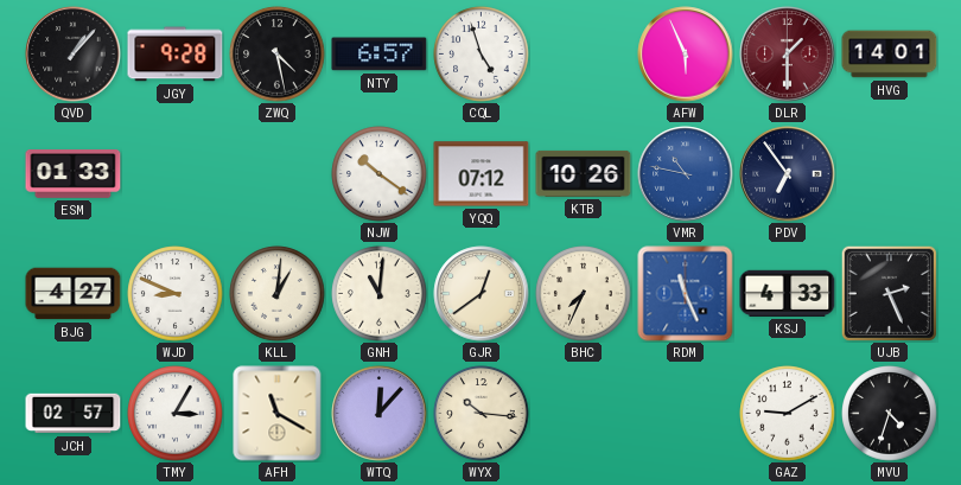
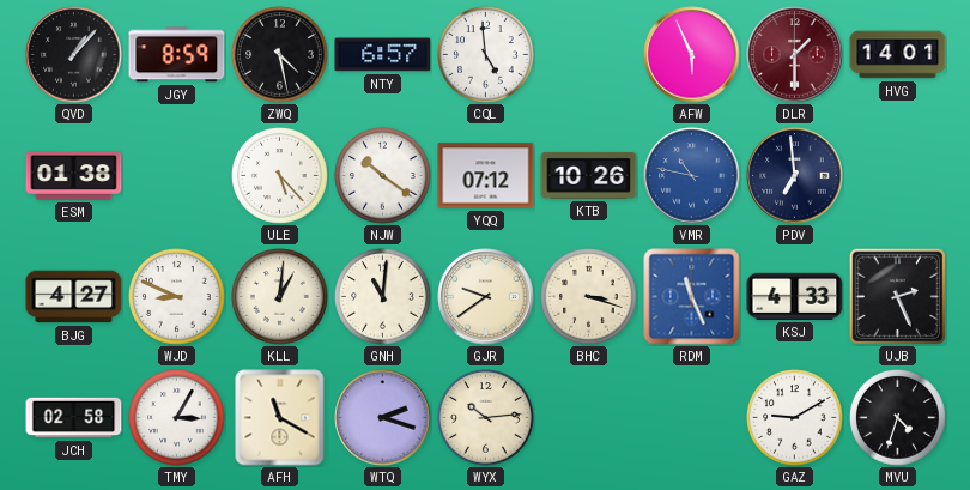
JGY: 9:28 -> 8:59
CQL: 4:57 -> 4:59
ESM: 01:33 -> 01:38
ULE: none -> 5:23
PDV: 6:54 -> 6:59
GJR: 12:39 -> 9:39
BHC: 7:34 -> 3:18
JCH: 02:57 -> 02:58
WTQ: 12:07 -> 2:18
WYX: 10:16 -> 10:14
